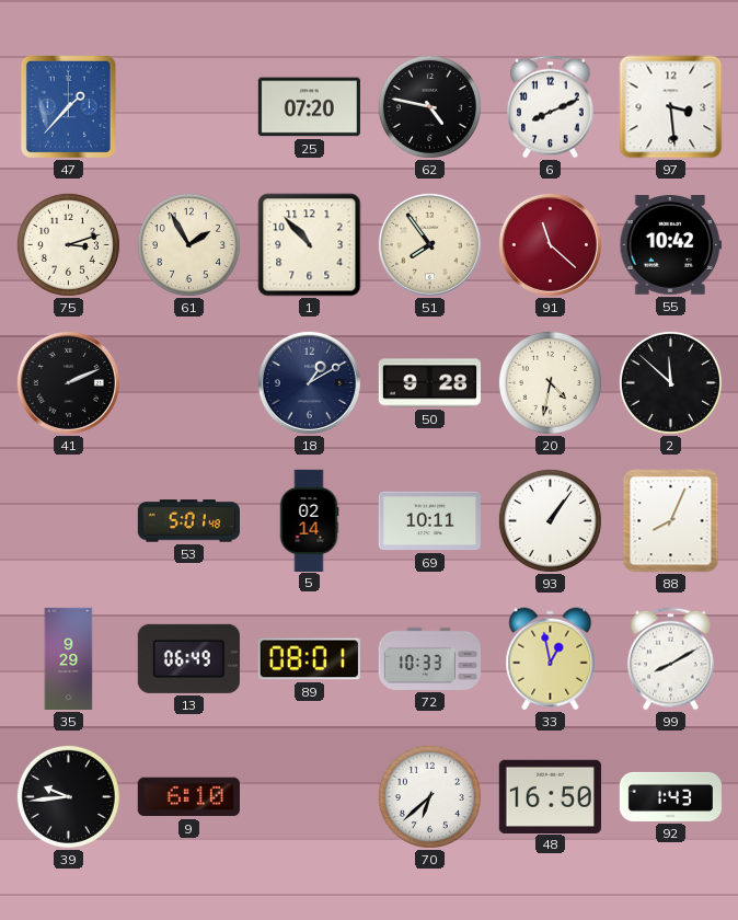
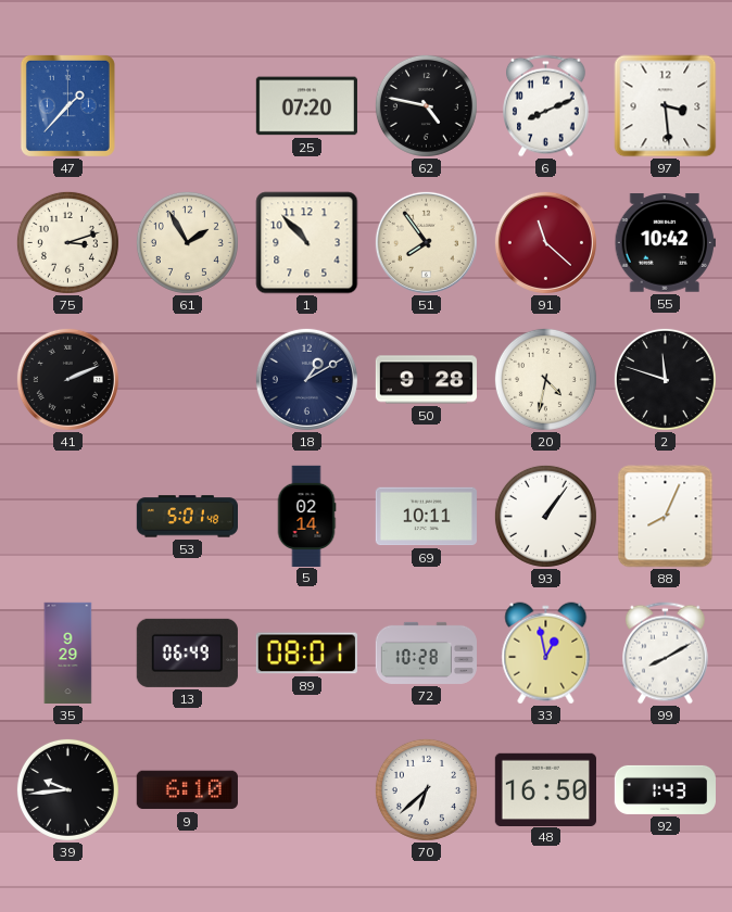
2: 11:52 -> 11:48
72: 10:33 -> 10:28
